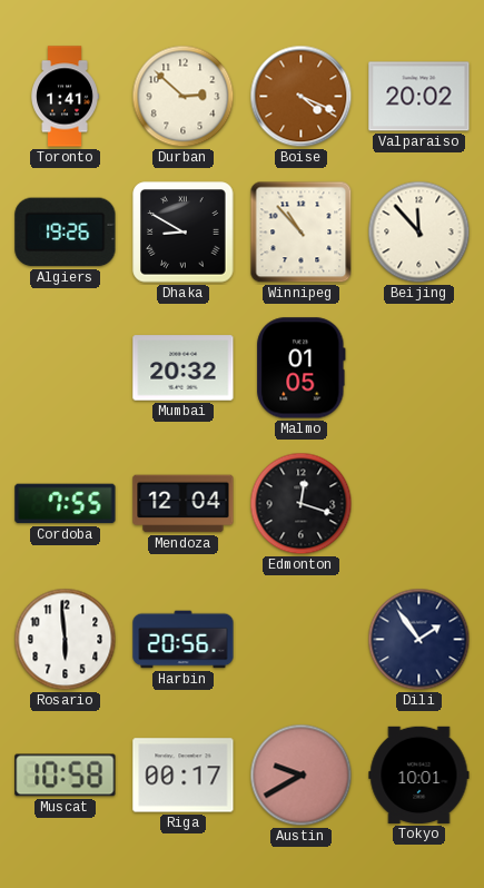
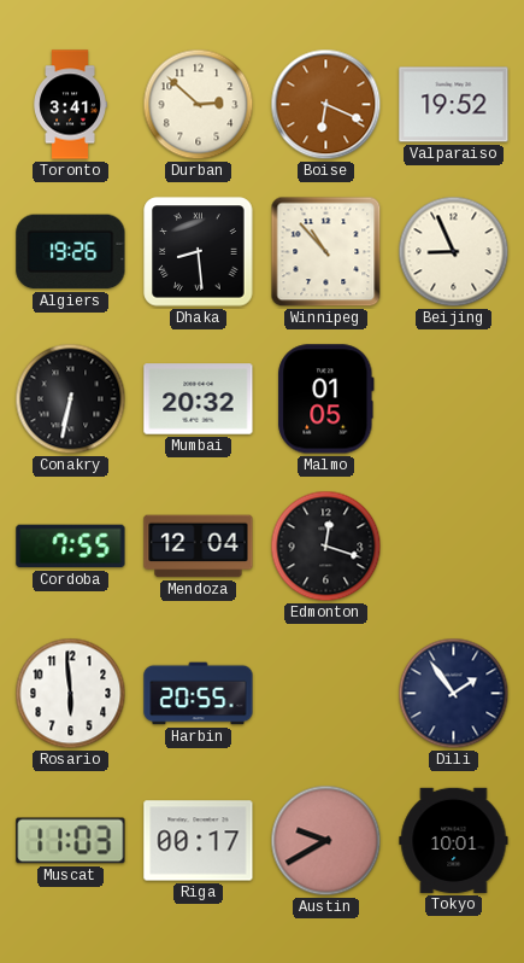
Toronto: 1:41 -> 3:41
Boise: 4:19 -> 6:19
Valparaiso: 20:02 -> 19:52
Dhaka: 8:50 -> 8:29
Beijing: 11:53 -> 8:56
Conakry: none -> 6:32
Harbin: 20:56 -> 20:55
Muscat: 10:58 -> 11:03
